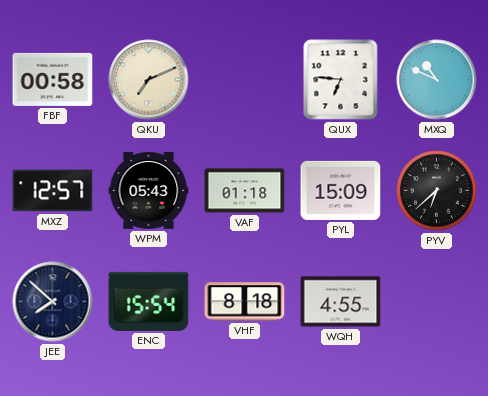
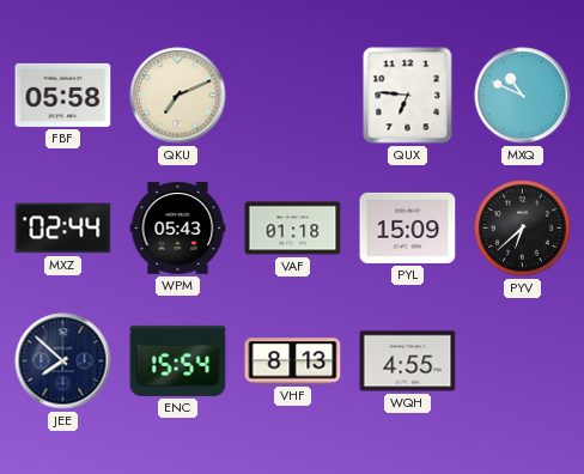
FBF: 00:58 -> 05:58
MXZ: 12:57 -> 02:44
VHF: 8:18 -> 8:13
